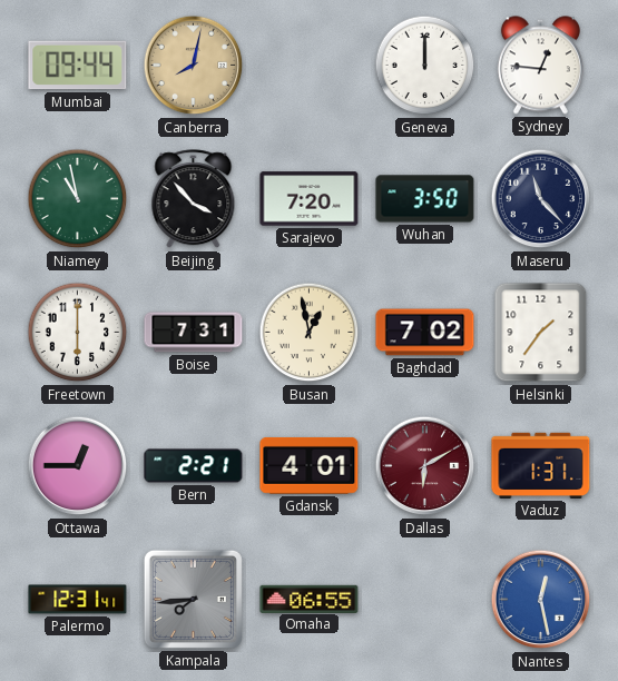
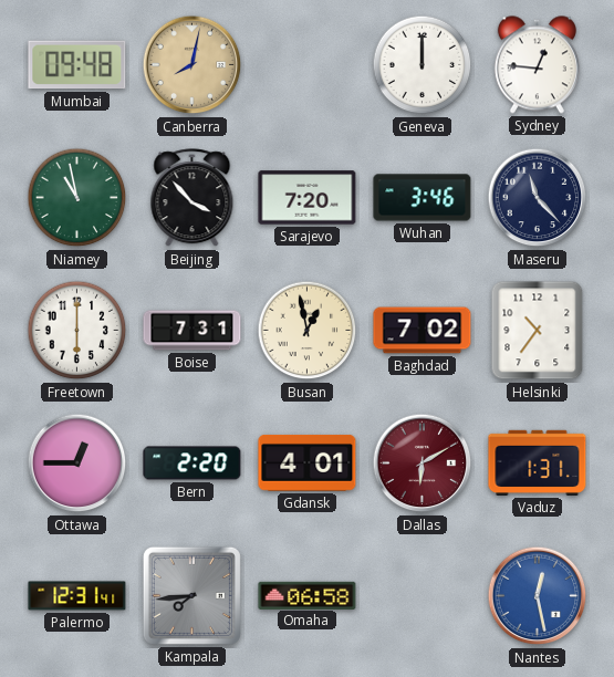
Mumbai: 09:44 -> 09:48
Wuhan: 3:50 -> 3:46
Helsinki: 1:36 -> 10:36
Bern: 2:21 -> 2:20
Omaha: 06:55 -> 06:58
